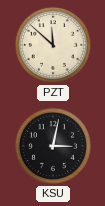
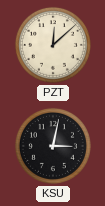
PZT: 11:52 -> 12:08
